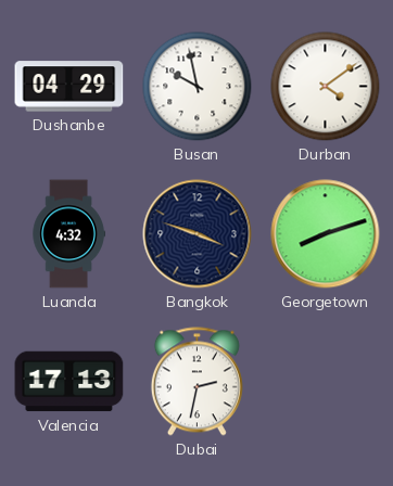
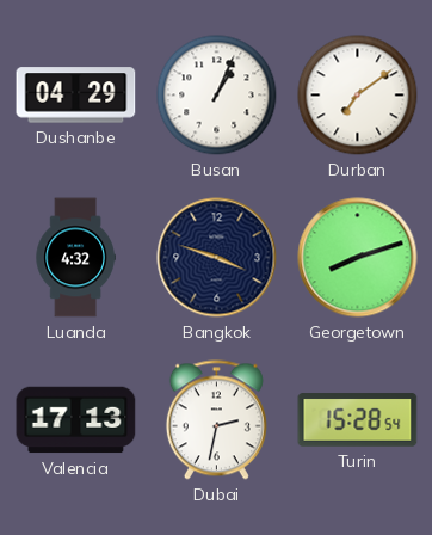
Busan: 9:58 -> 1:04
Durban: 4:09 -> 7:09
Turin: none -> 15:28
